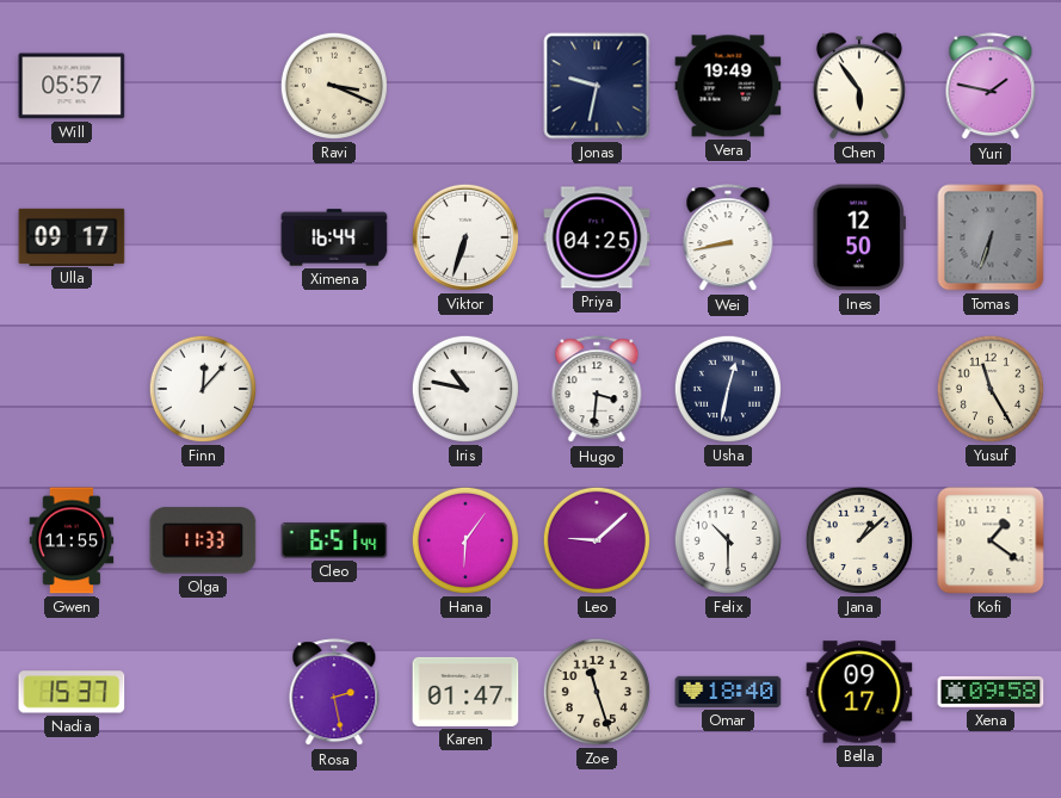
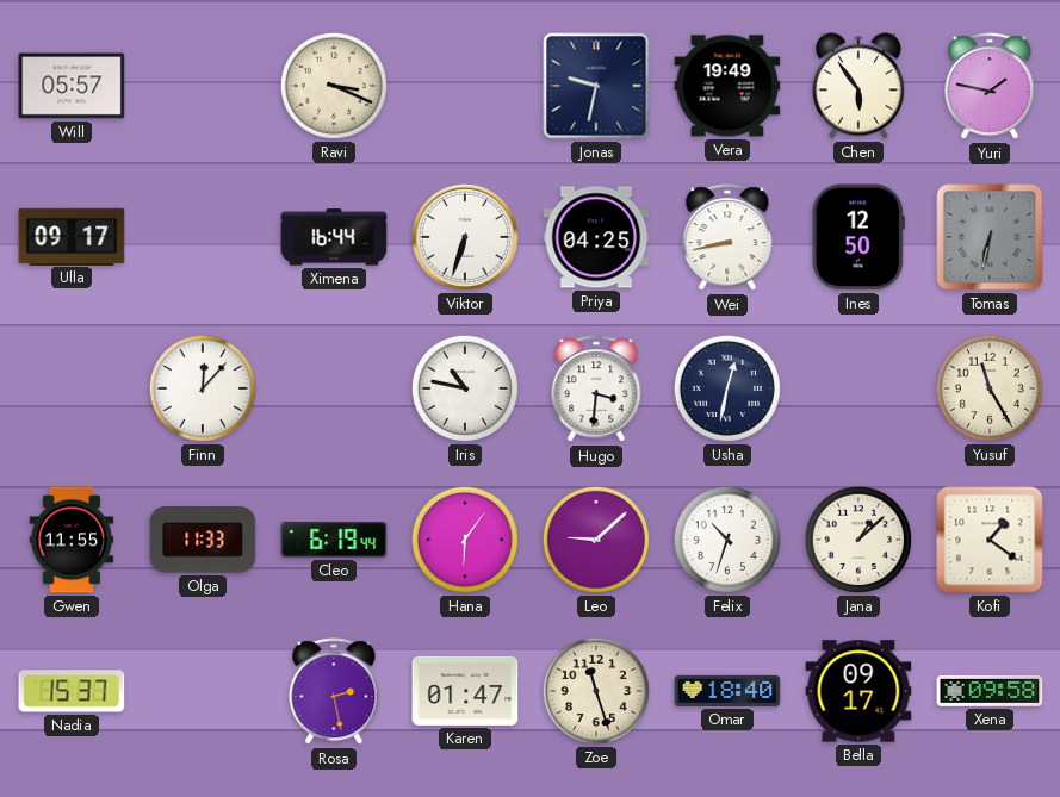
Tomas: 6:33 -> 6:32
Cleo: 6:51 -> 6:19
Felix: 10:30 -> 10:33
